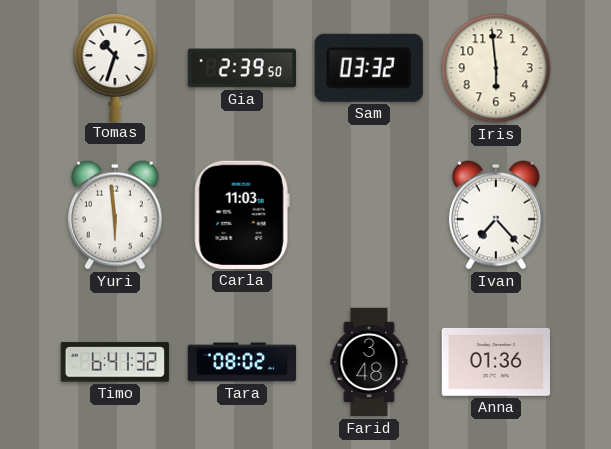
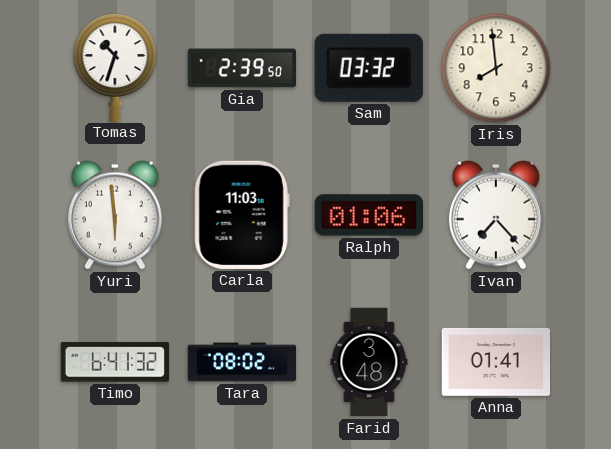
Iris: 5:59 -> 7:59
Ralph: none -> 01:06
Anna: 01:36 -> 01:41
